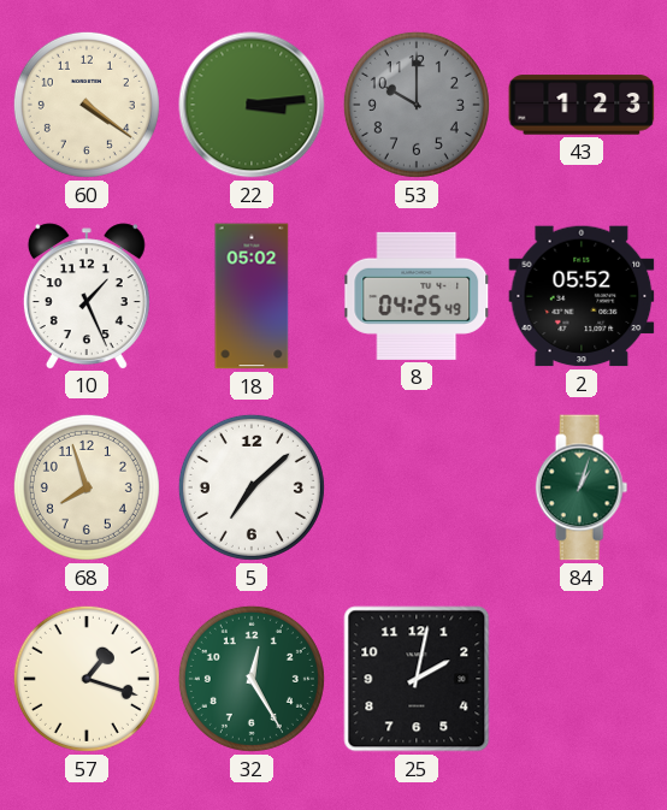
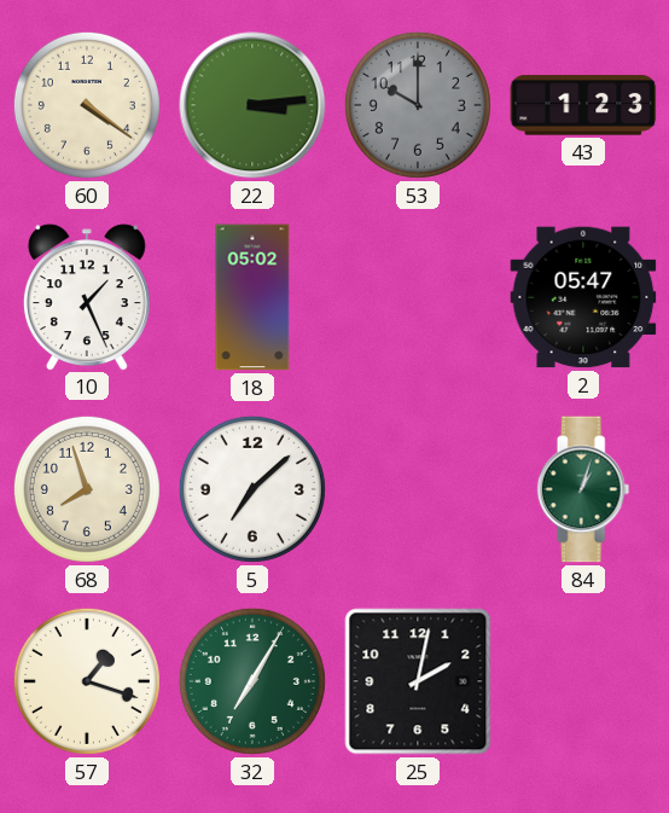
8: 04:25 -> none
2: 05:52 -> 05:47
32: 12:25 -> 7:05
